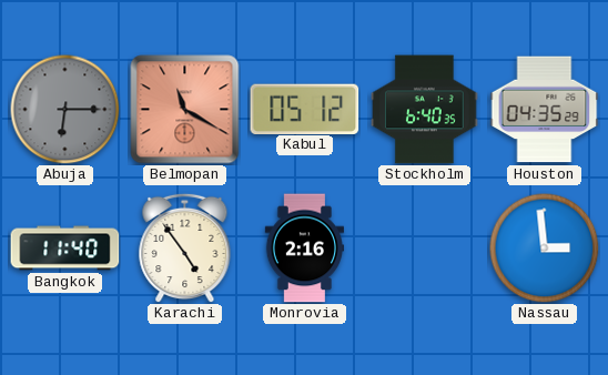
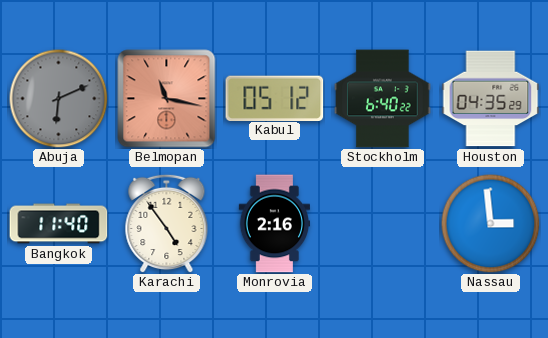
Abuja: 6:15 -> 6:11
Belmopan: 11:20 -> 11:17
Stockholm: 6:40:35 -> 6:40:22
